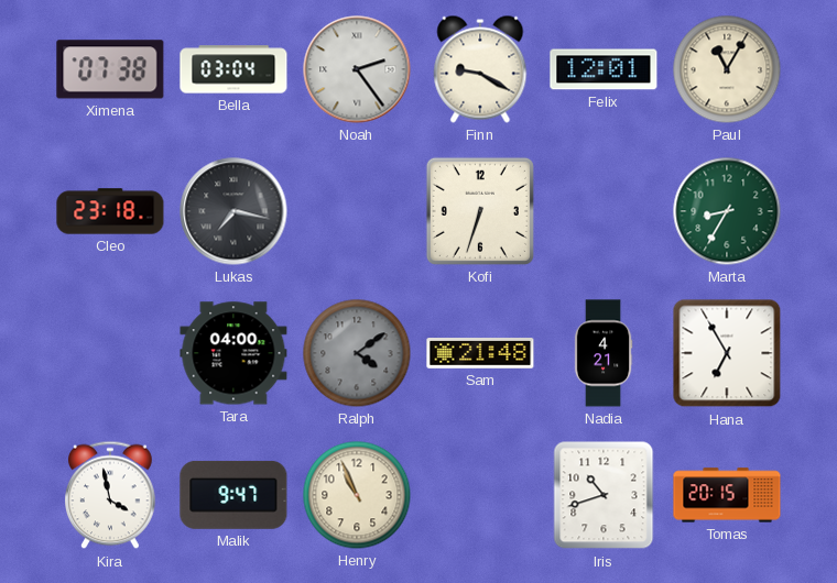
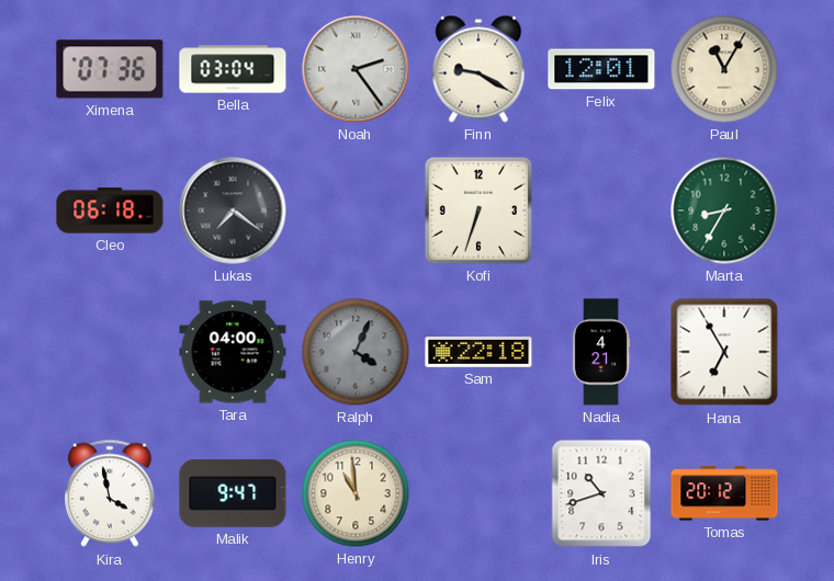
Ximena: 07:38 -> 07:36
Cleo: 23:18 -> 06:18
Lukas: 7:17 -> 7:21
Ralph: 4:09 -> 4:04
Sam: 21:48 -> 22:18
Henry: 10:56 -> 10:59
Tomas: 20:15 -> 20:12
